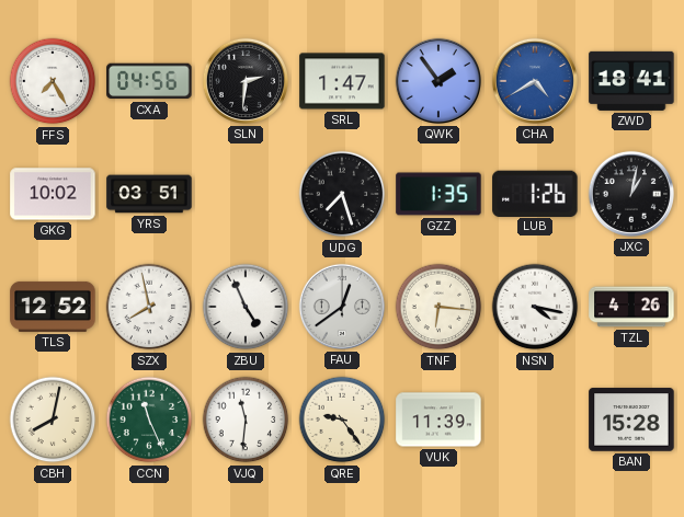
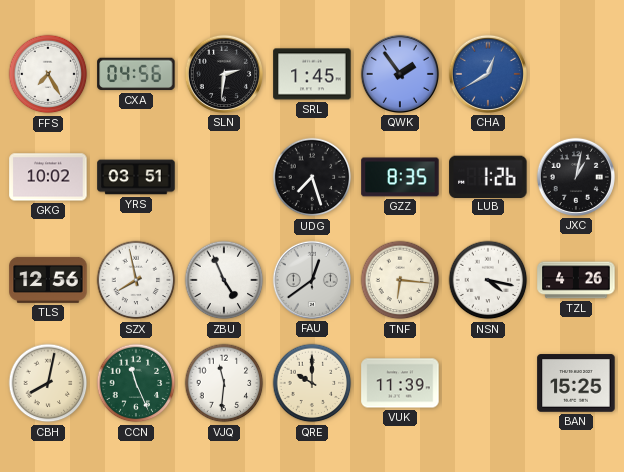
SRL: 1:47 -> 1:45
CHA: 4:40 -> 12:40
ZWD: 18:41 -> none
GZZ: 1:35 -> 8:35
TLS: 12:52 -> 12:56
QRE: 9:24 -> 10:00
BAN: 15:28 -> 15:25
